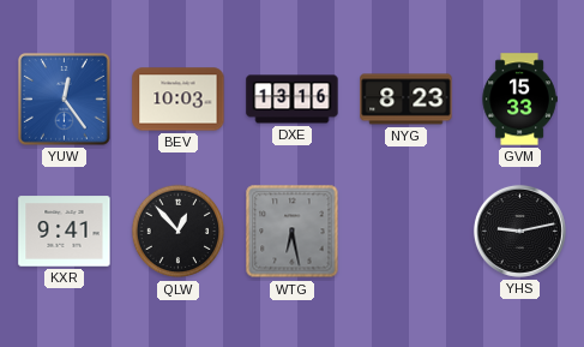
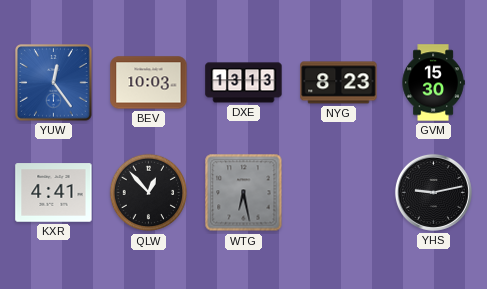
DXE: 13:16 -> 13:13
GVM: 15:33 -> 15:30
KXR: 9:41 -> 4:41
